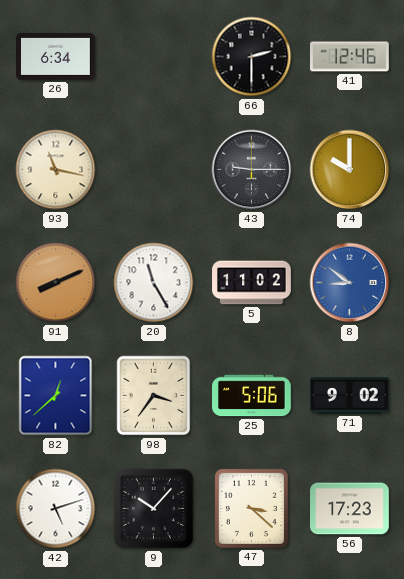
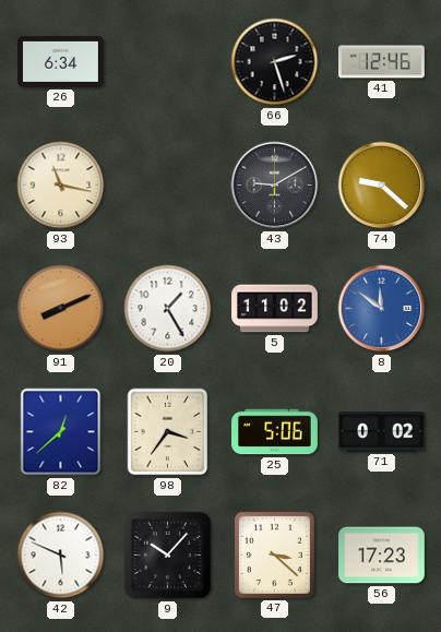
66: 2:30 -> 2:27
43: 9:15 -> 9:10
74: 10:00 -> 9:22
20: 11:25 -> 1:25
8: 8:51 -> 11:51
71: 9:02 -> 0:02
42: 5:12 -> 5:49
